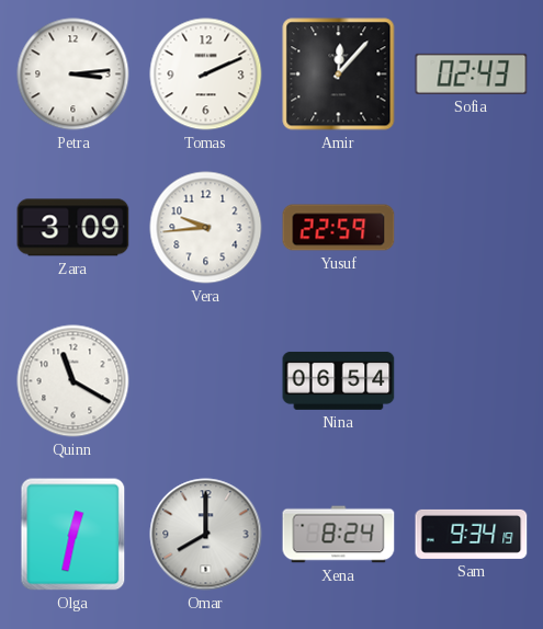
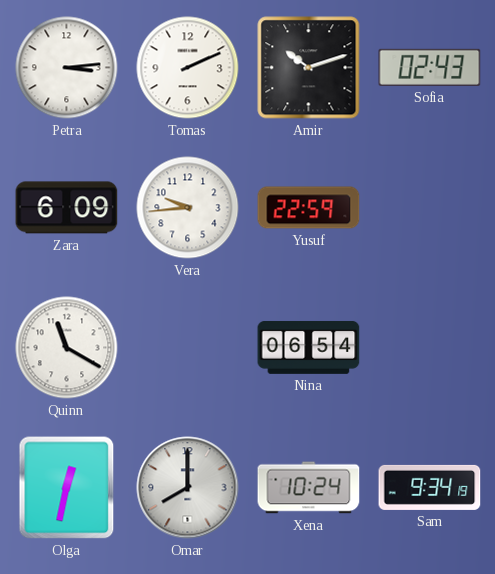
Amir: 12:07 -> 10:12
Zara: 3:09 -> 6:09
Xena: 8:24 -> 10:24
